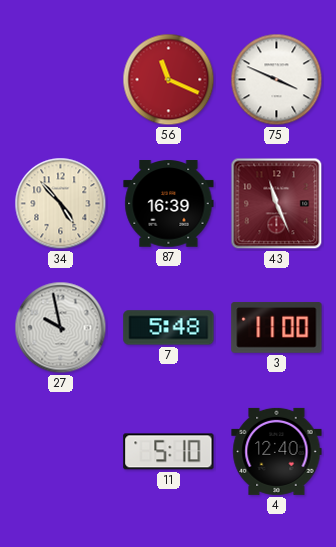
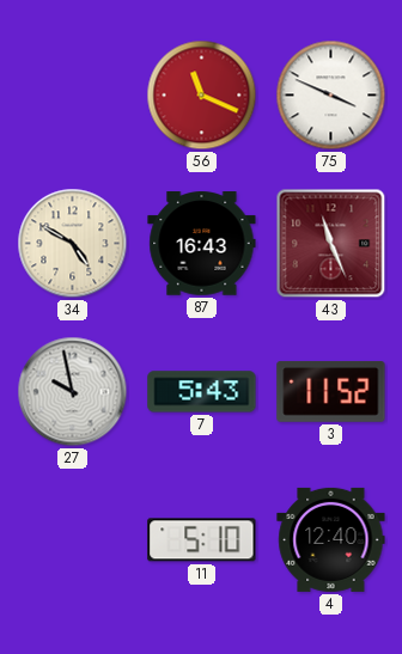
34: 4:53 -> 4:50
87: 16:39 -> 16:43
7: 5:48 -> 5:43
3: 11:00 -> 11:52
